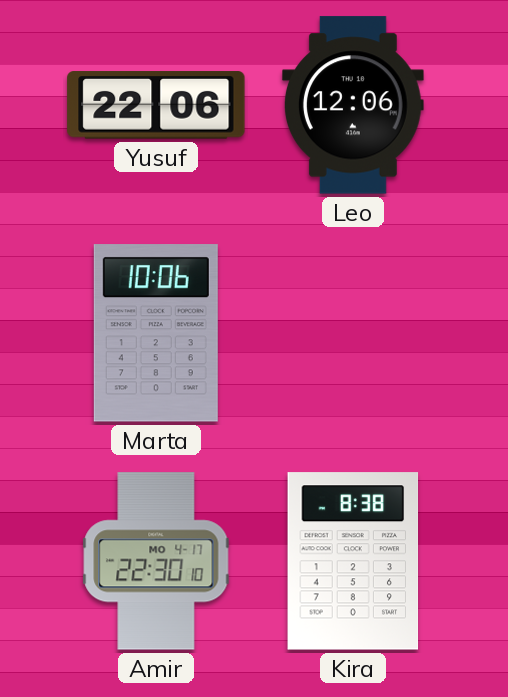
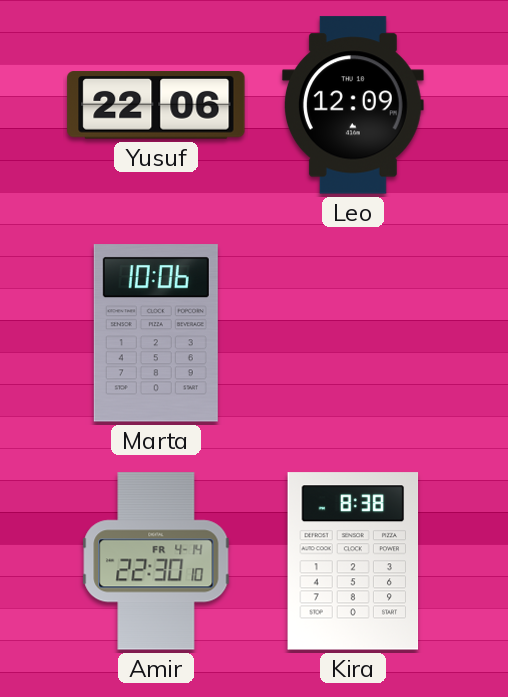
Leo: 12:06 -> 12:09
Amir date: MO 4-17 -> FR 4-14
